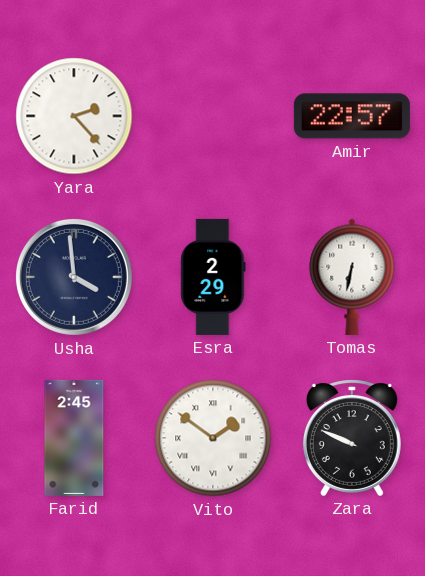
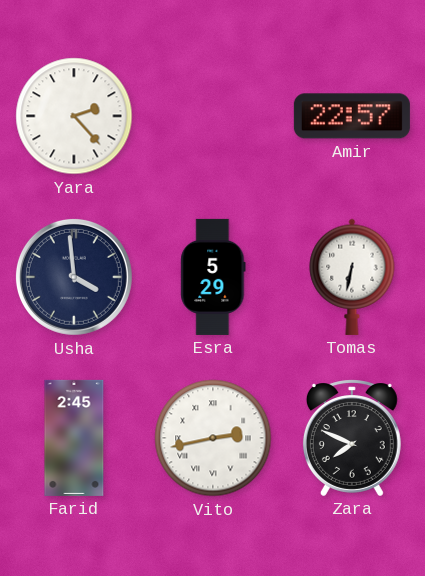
Esra: 2:29 -> 5:29
Vito: 1:51 -> 2:43
Zara: 9:49 -> 7:49
